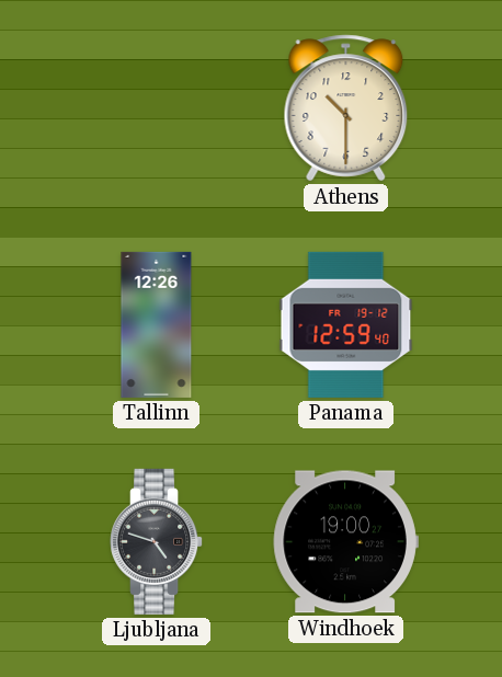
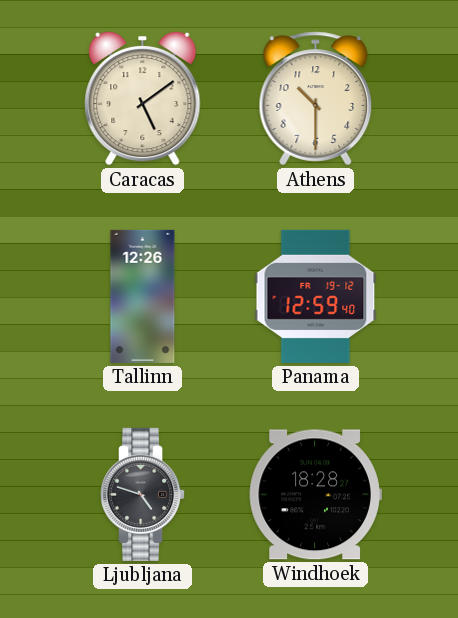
Caracas: none -> 5:09
Windhoek: 19:00 -> 18:28
